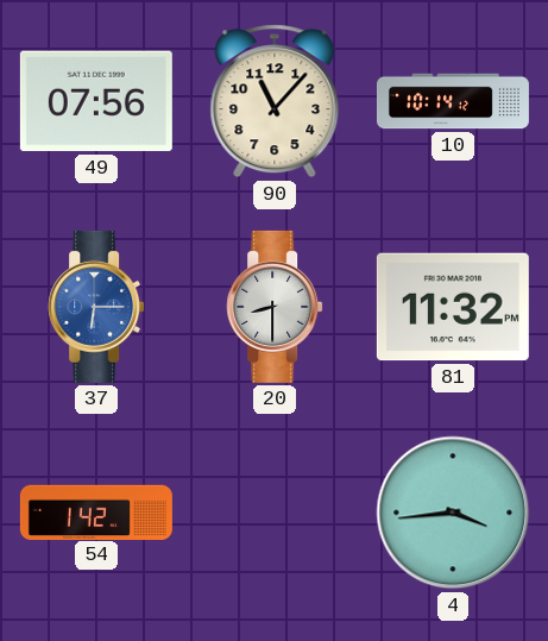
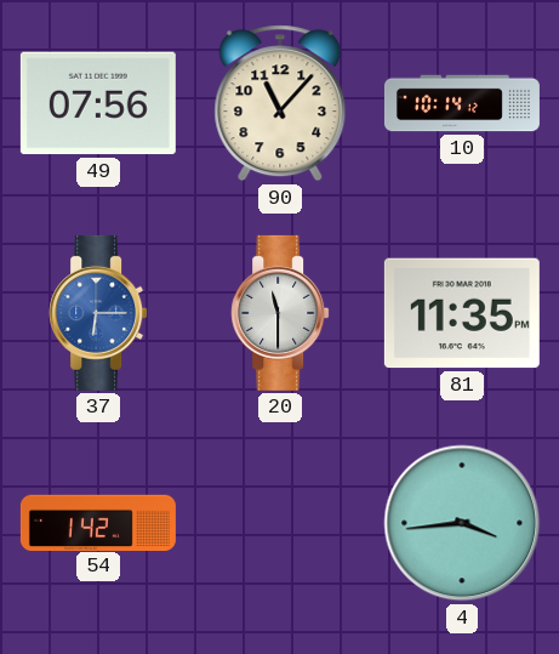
20: 8:30 -> 11:30
81: 11:32 -> 11:35
